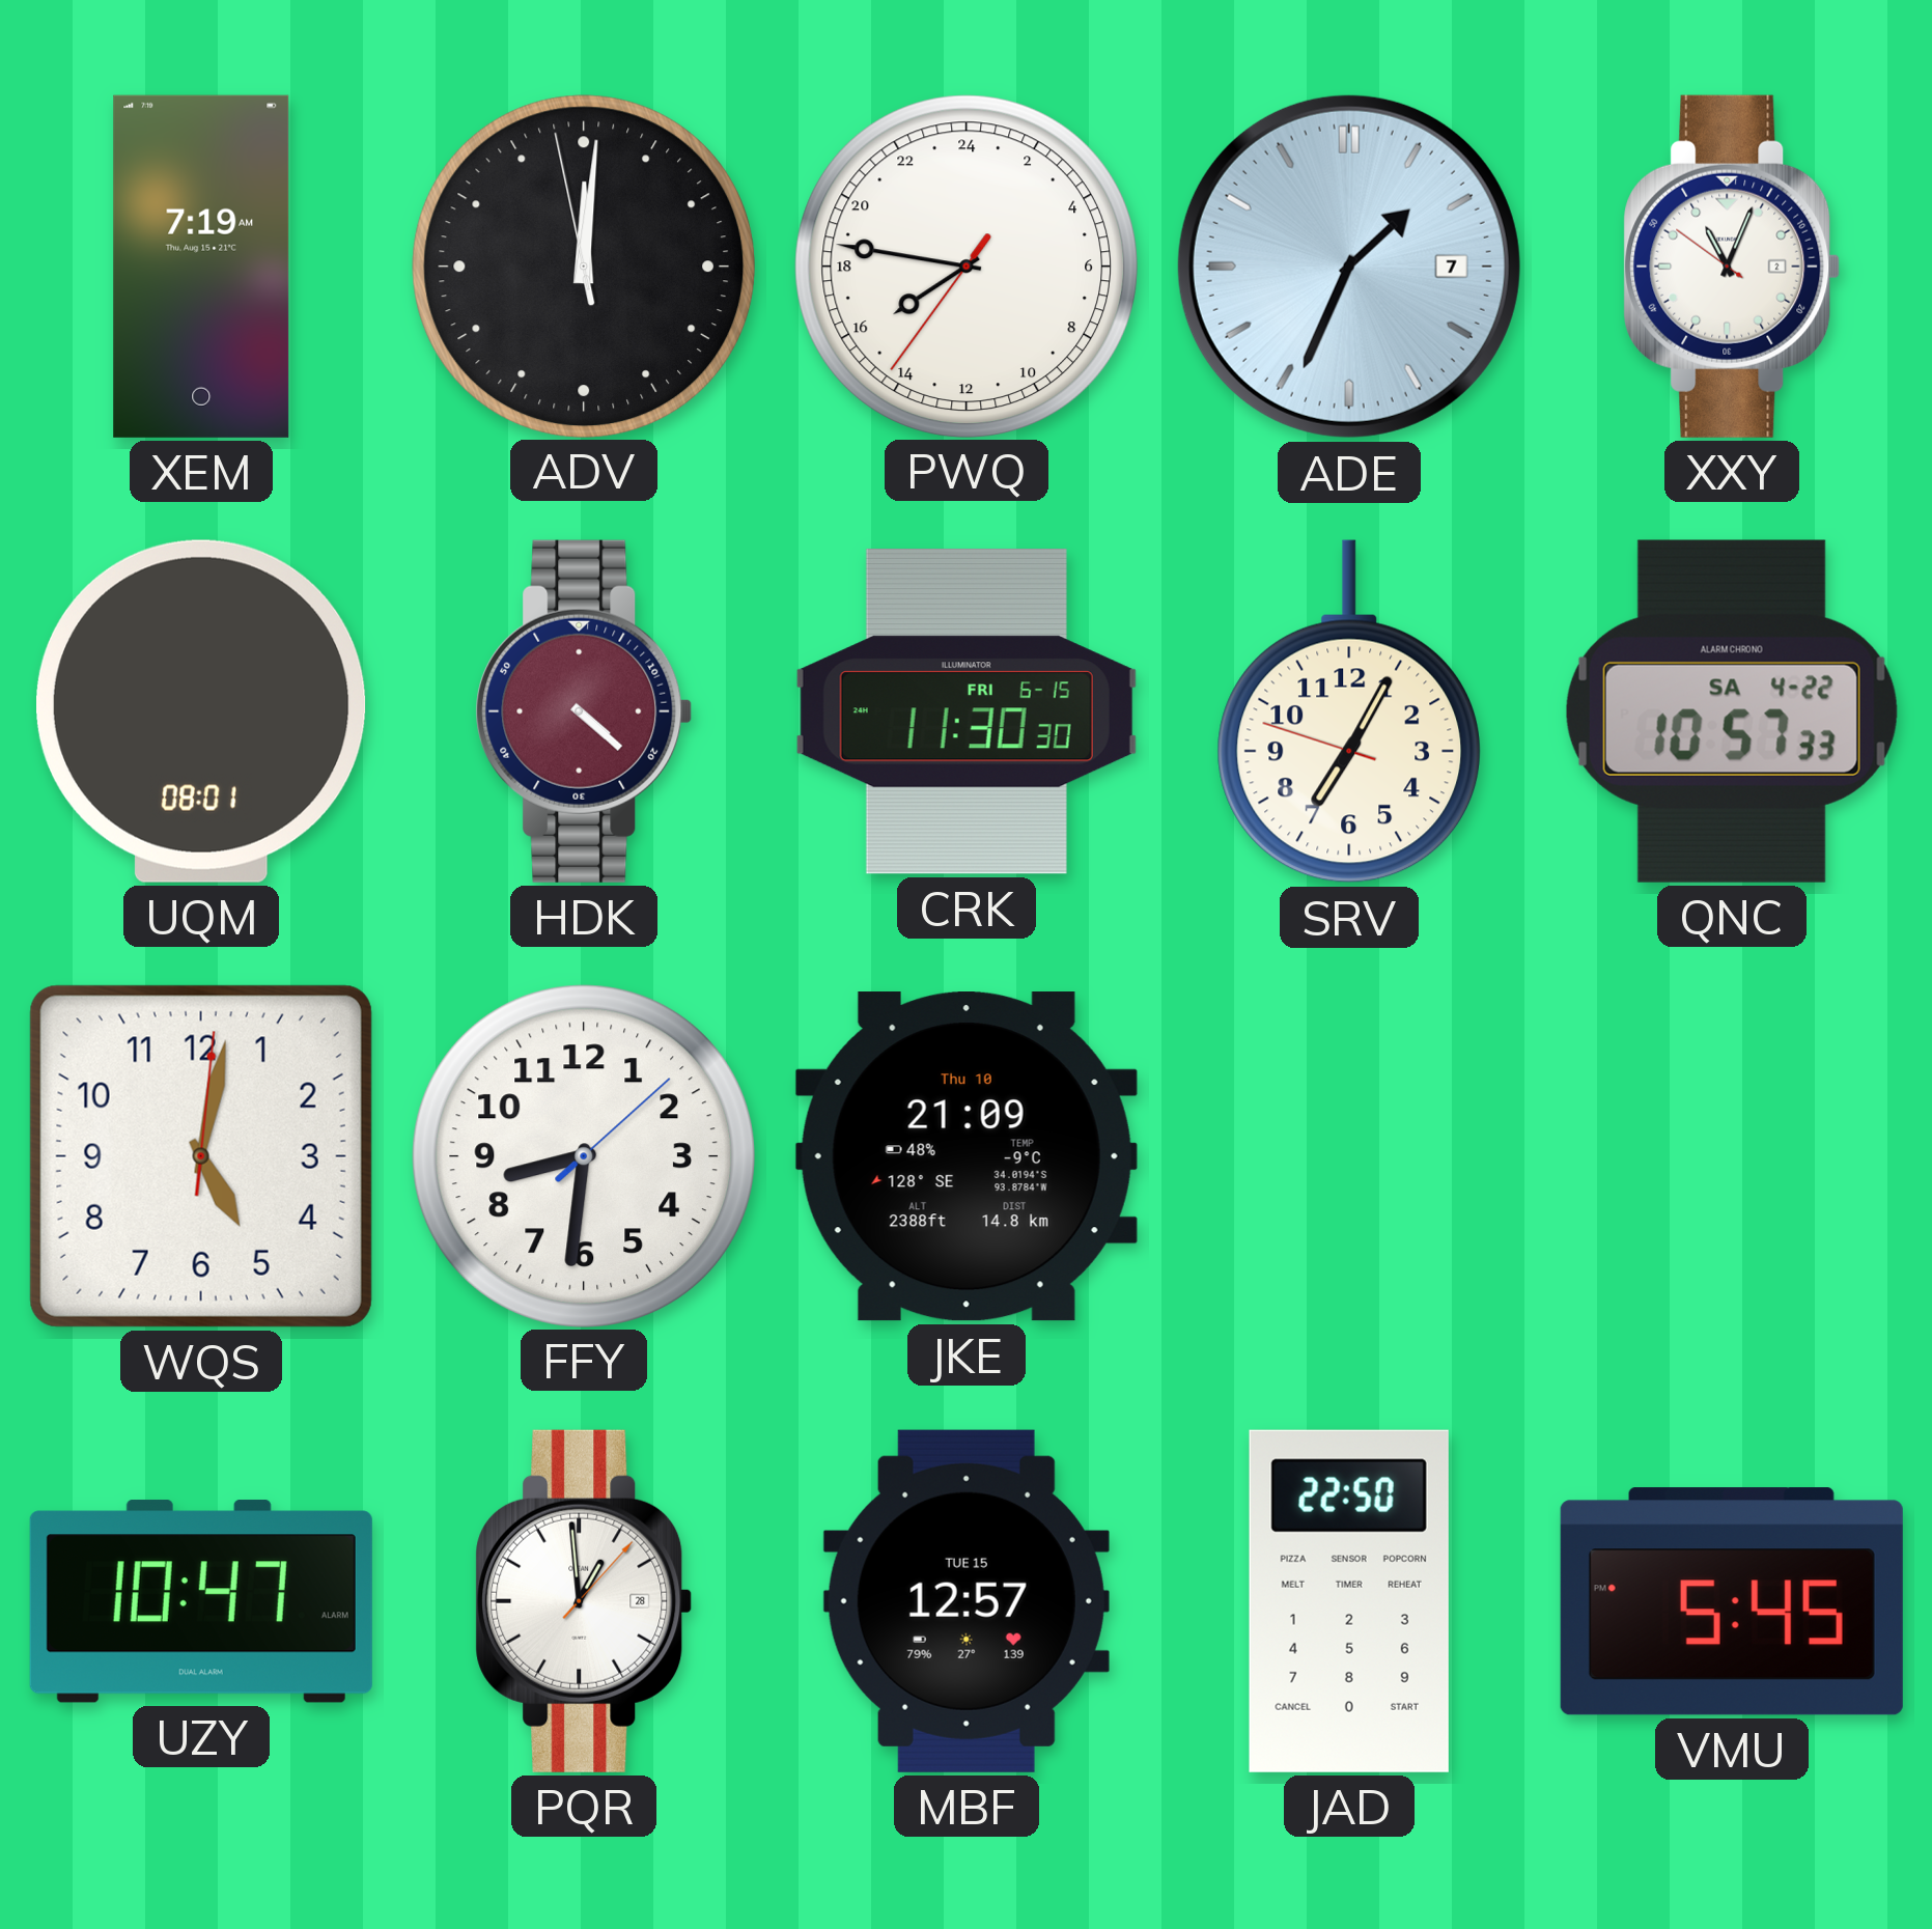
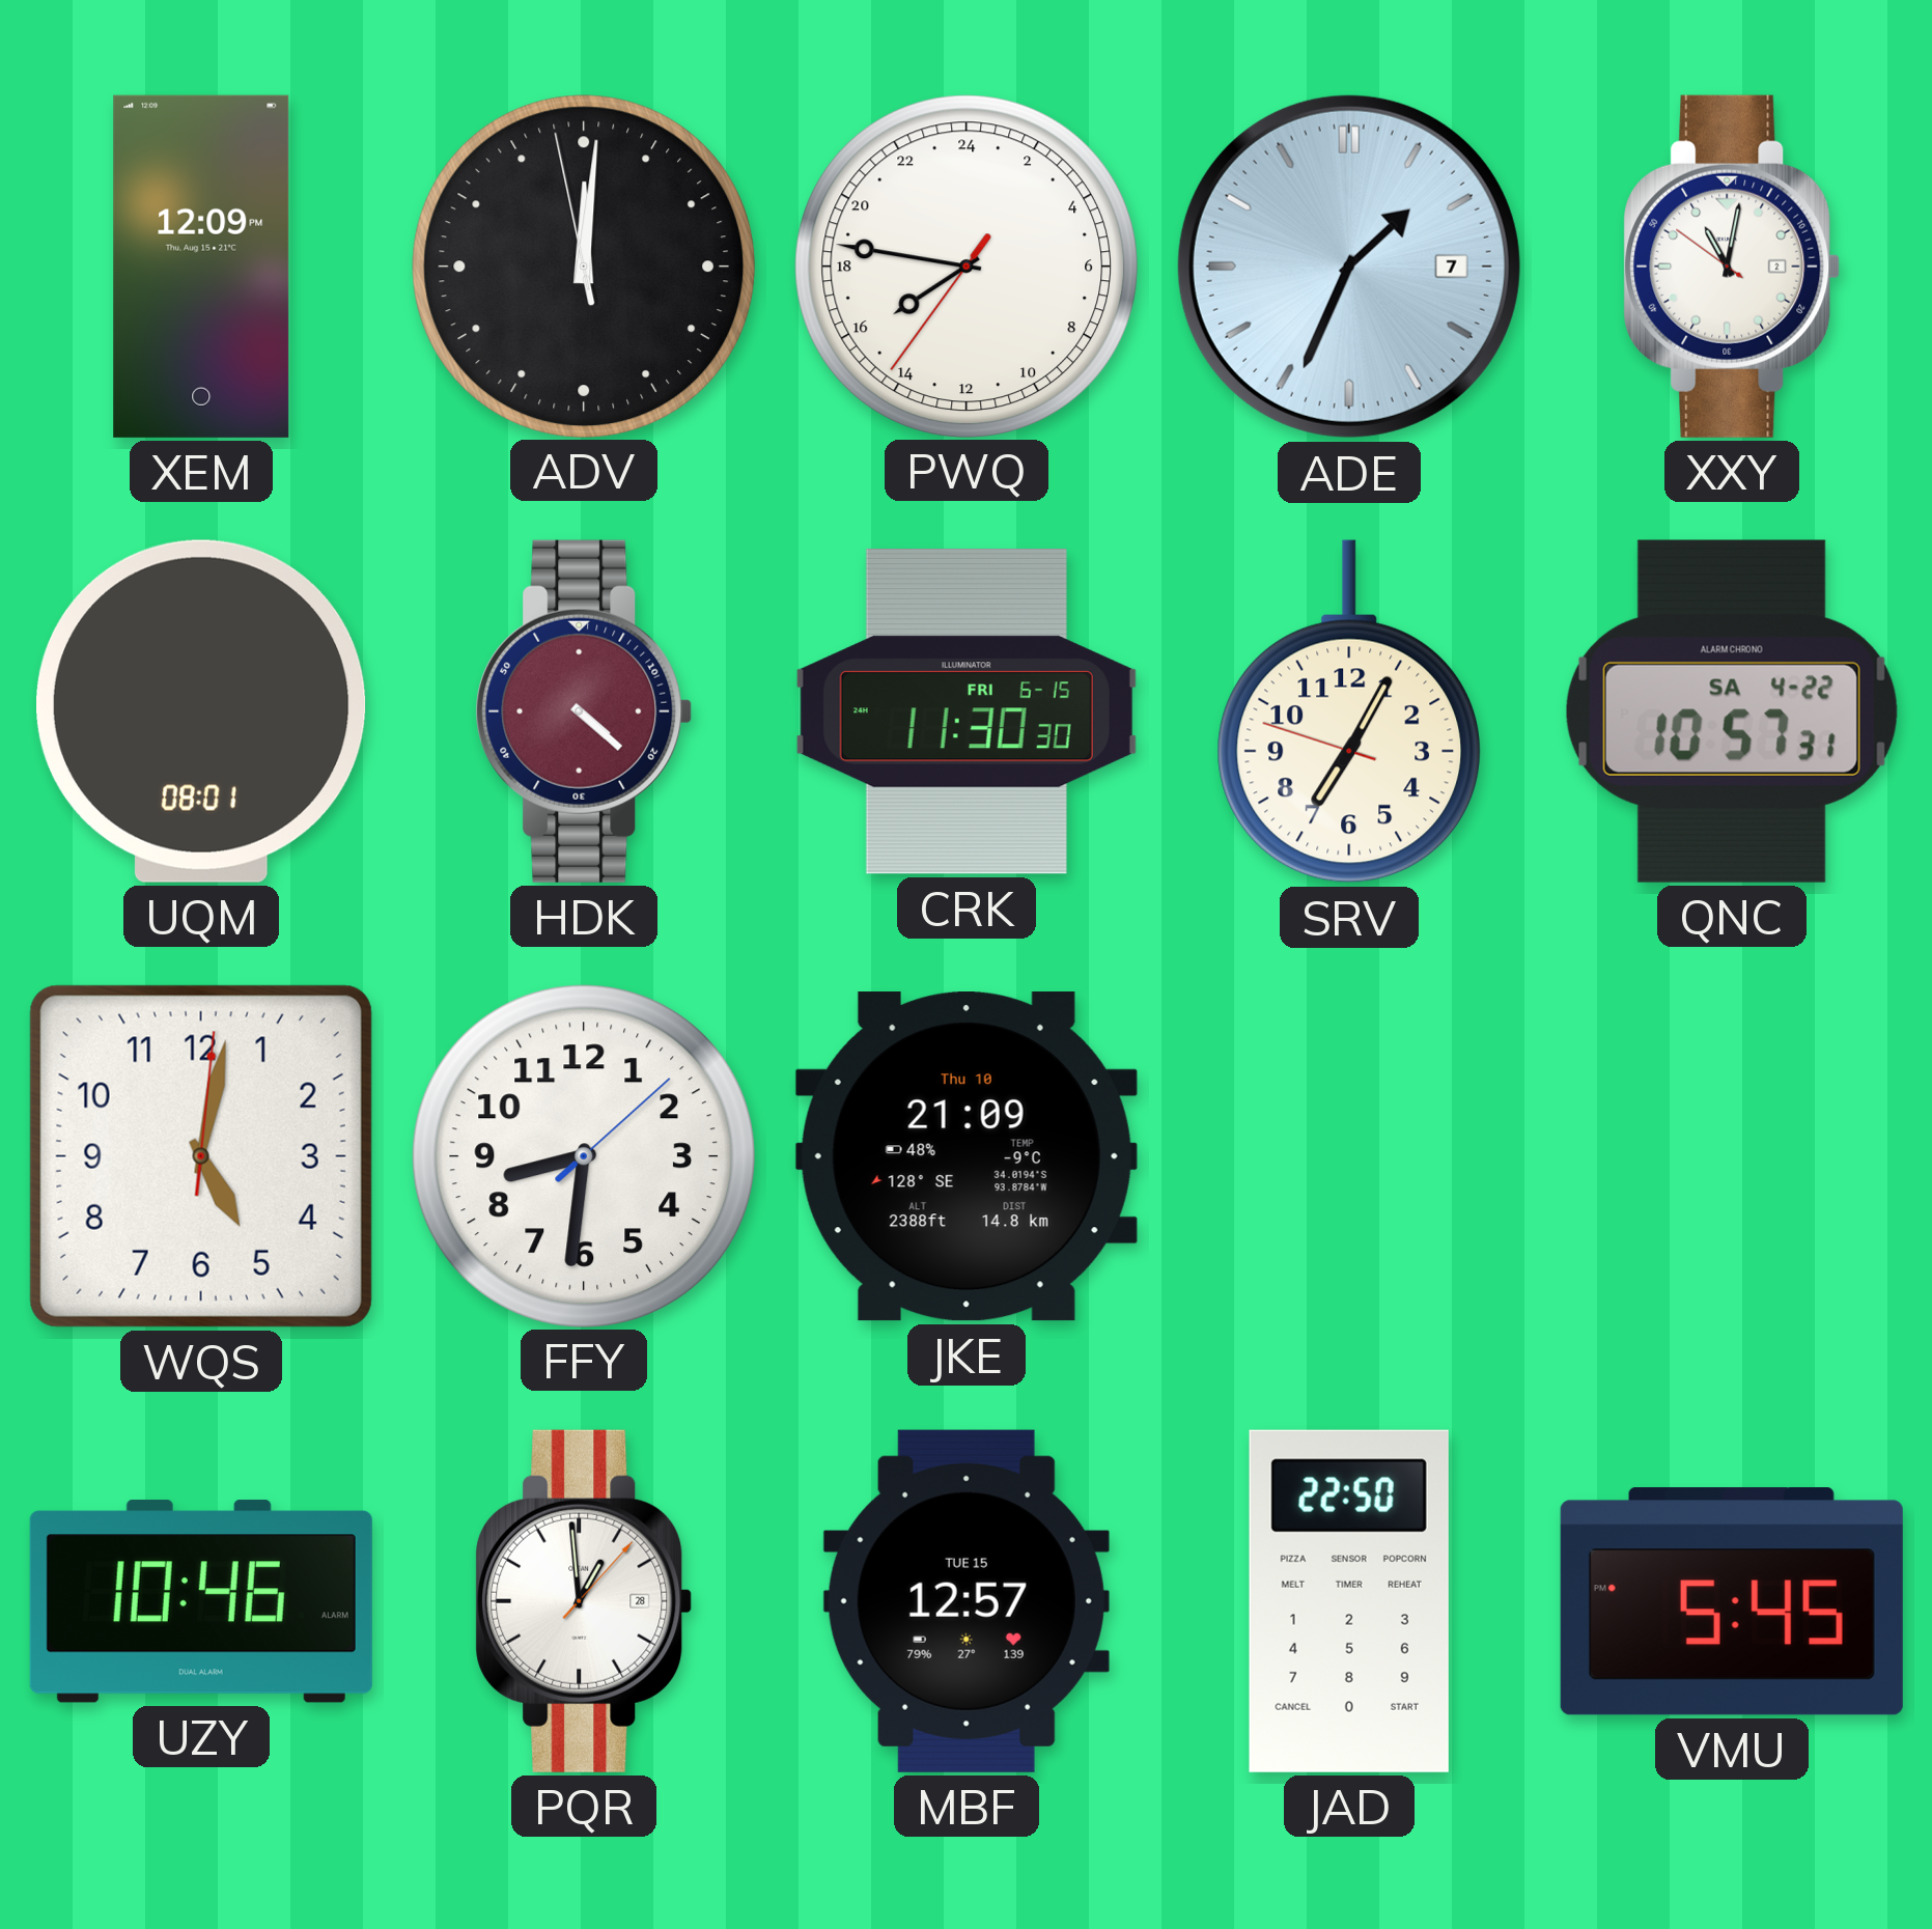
XEM: 7:19 -> 12:09
XXY: 11:03 -> 11:01
QNC: 10:57:33 -> 10:57:31
UZY: 10:47 -> 10:46
